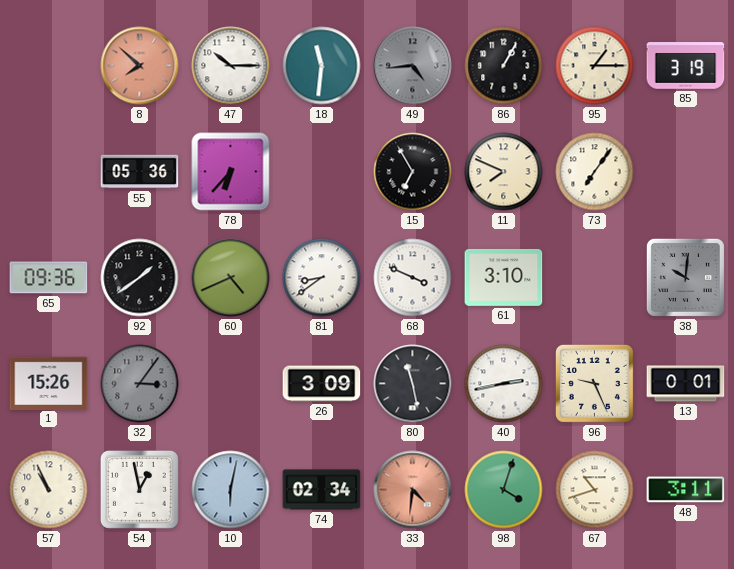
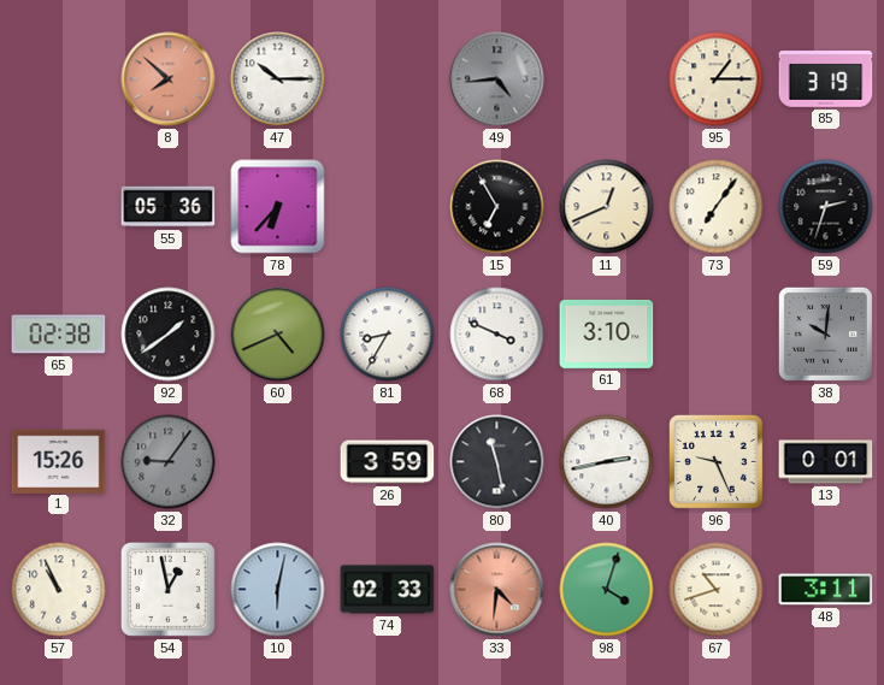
18: 11:31 -> none
86: 1:05 -> none
11: 7:49 -> 12:41
59: none -> 2:33
65: 09:36 -> 02:38
81: 8:39 -> 8:35
32: 3:06 -> 9:06
26: 3:09 -> 3:59
74: 02:34 -> 02:33
